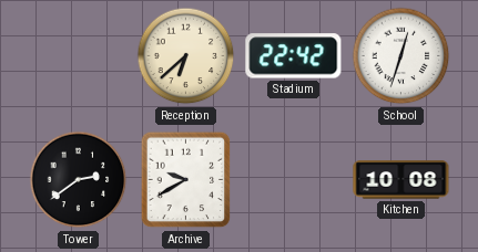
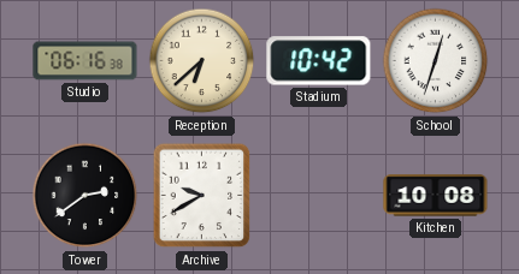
Studio: none -> 06:16
Stadium: 22:42 -> 10:42
